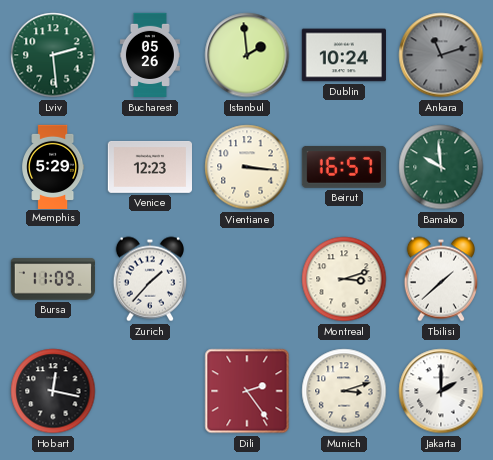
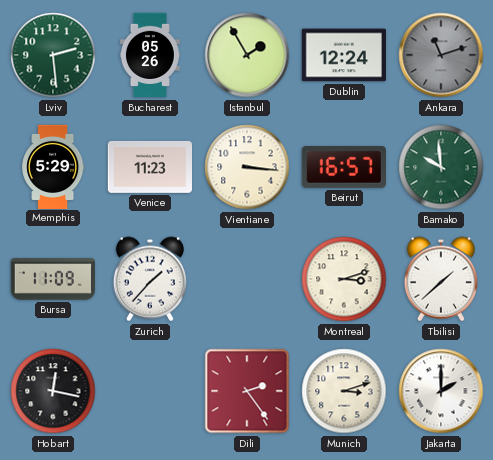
Istanbul: 1:59 -> 1:55
Dublin: 10:24 -> 12:24
Venice: 12:23 -> 11:23
